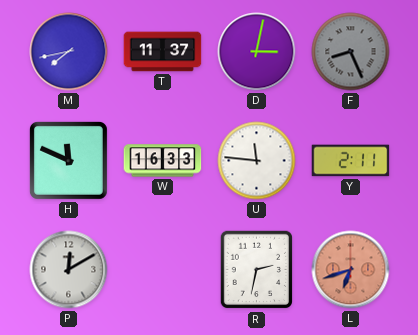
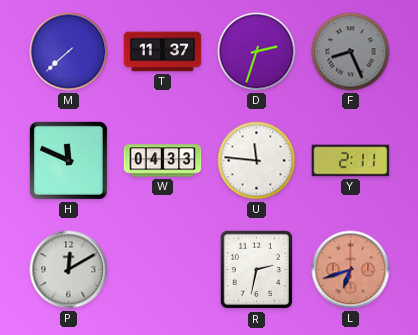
M: 7:43 -> 7:38
D: 3:02 -> 2:33
W: 16:33 -> 04:33
